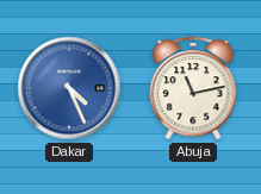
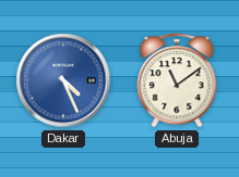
Abuja: 11:13 -> 11:09
